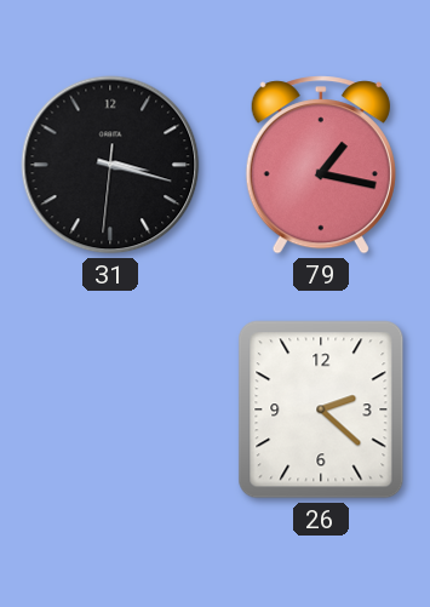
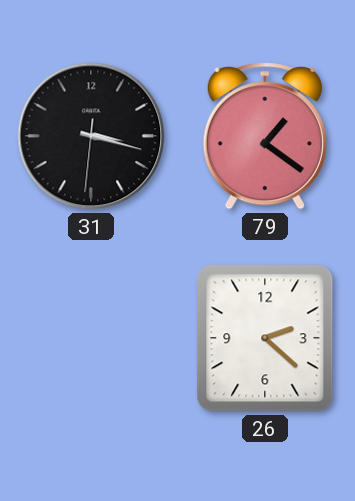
79: 1:17 -> 1:21
